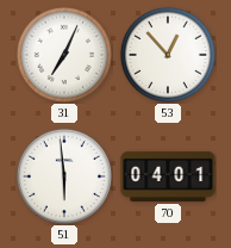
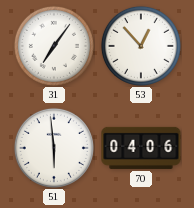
31: 7:04 -> 7:06
70: 04:01 -> 04:06
